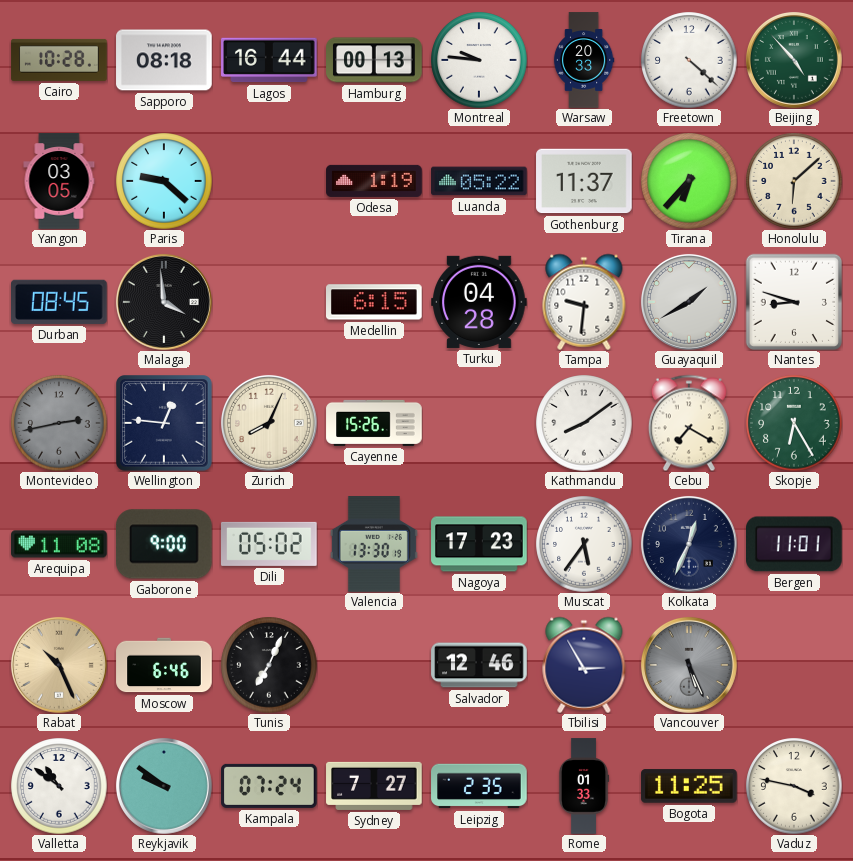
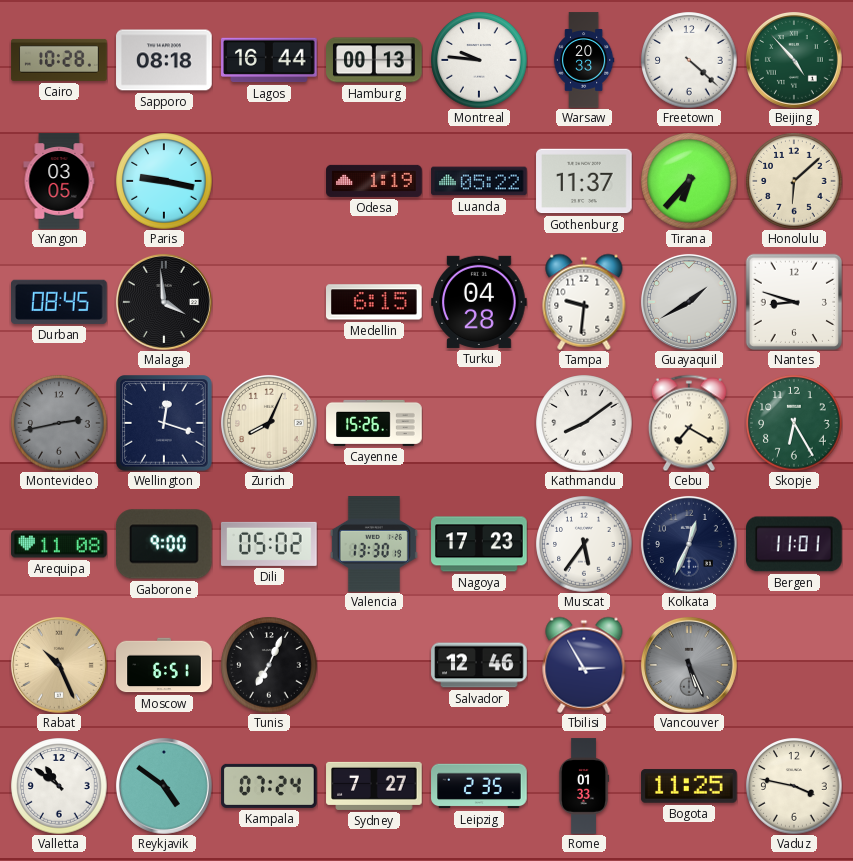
Paris: 9:22 -> 9:17
Wellington: 12:46 -> 12:18
Moscow: 6:46 -> 6:51
Reykjavik: 9:51 -> 4:51
